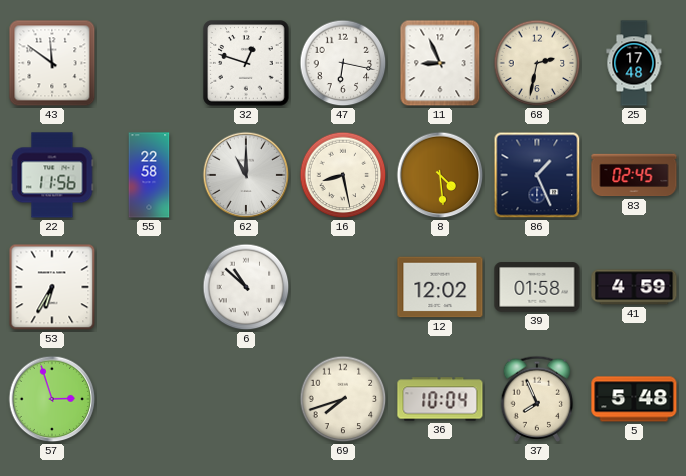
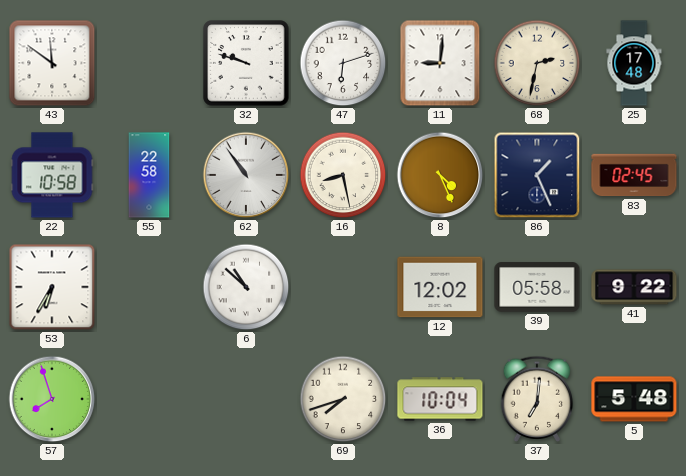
32: 12:48 -> 9:48
47: 6:17 -> 6:12
11: 8:56 -> 9:01
22: 11:56 -> 10:58
62: 11:00 -> 10:54
8: 4:29 -> 4:26
39: 01:58 -> 05:58
41: 4:59 -> 9:22
57: 2:57 -> 7:57
37: 7:56 -> 7:01
